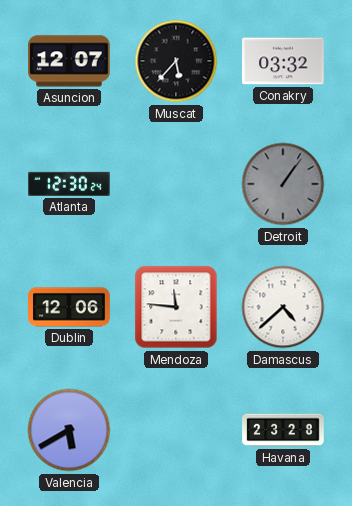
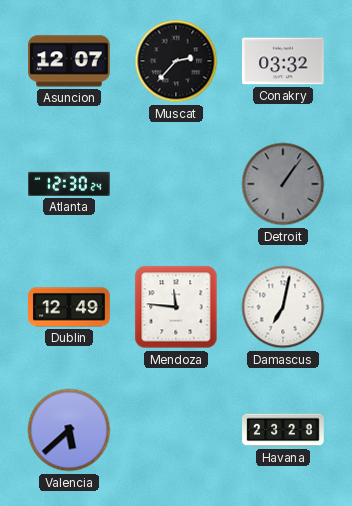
Muscat: 5:37 -> 2:37
Dublin: 12:06 -> 12:49
Damascus: 4:38 -> 7:02
Valencia: 5:40 -> 5:38
